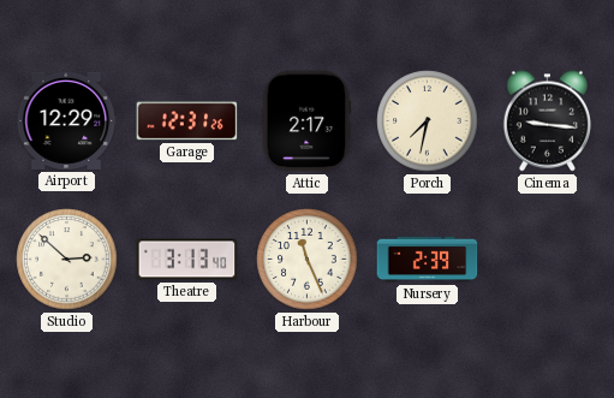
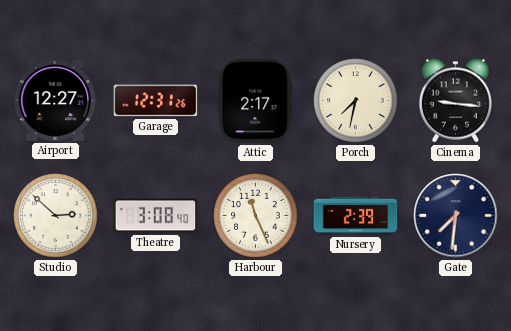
Airport: 12:29 -> 12:27
Theatre: 3:13 -> 3:08
Gate: none -> 7:31
